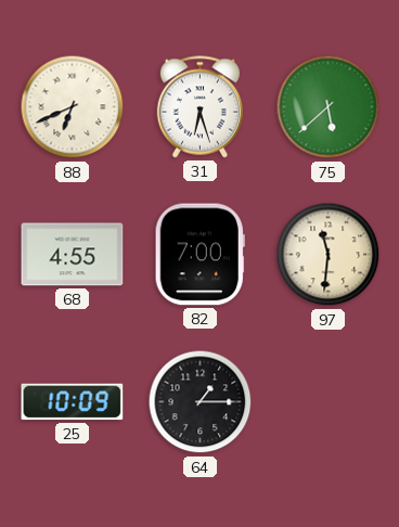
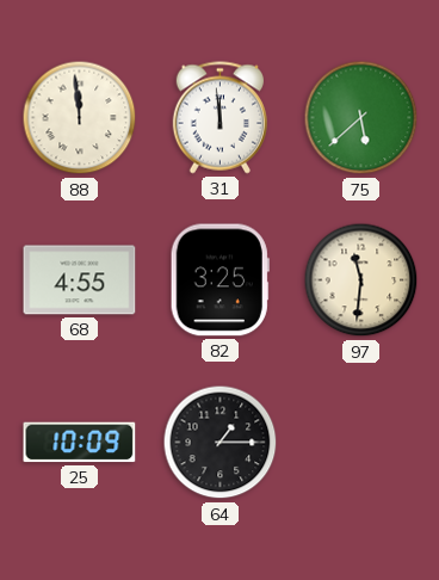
88: 6:41 -> 11:59
31: 6:27 -> 11:59
82: 7:00 -> 3:25
